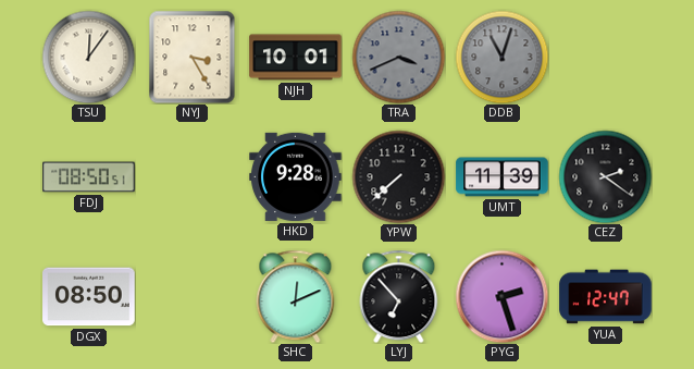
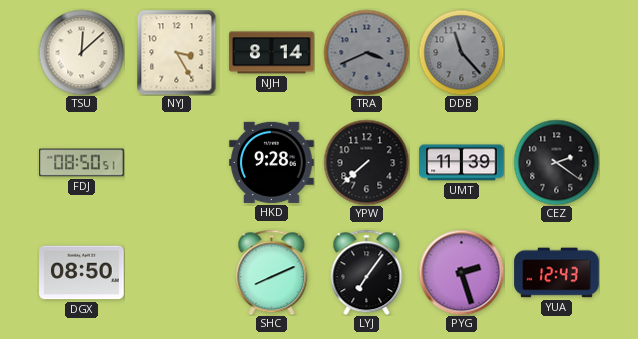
TSU: 12:06 -> 12:08
NJH: 10:01 -> 8:14
DDB: 11:03 -> 11:23
SHC: 12:11 -> 8:11
LYJ: 6:53 -> 7:06
YUA: 12:47 -> 12:43
